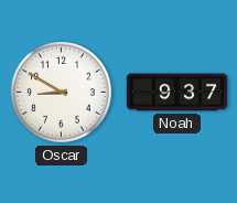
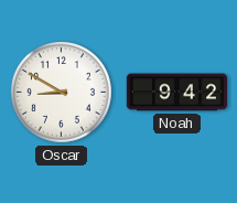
Noah: 9:37 -> 9:42
